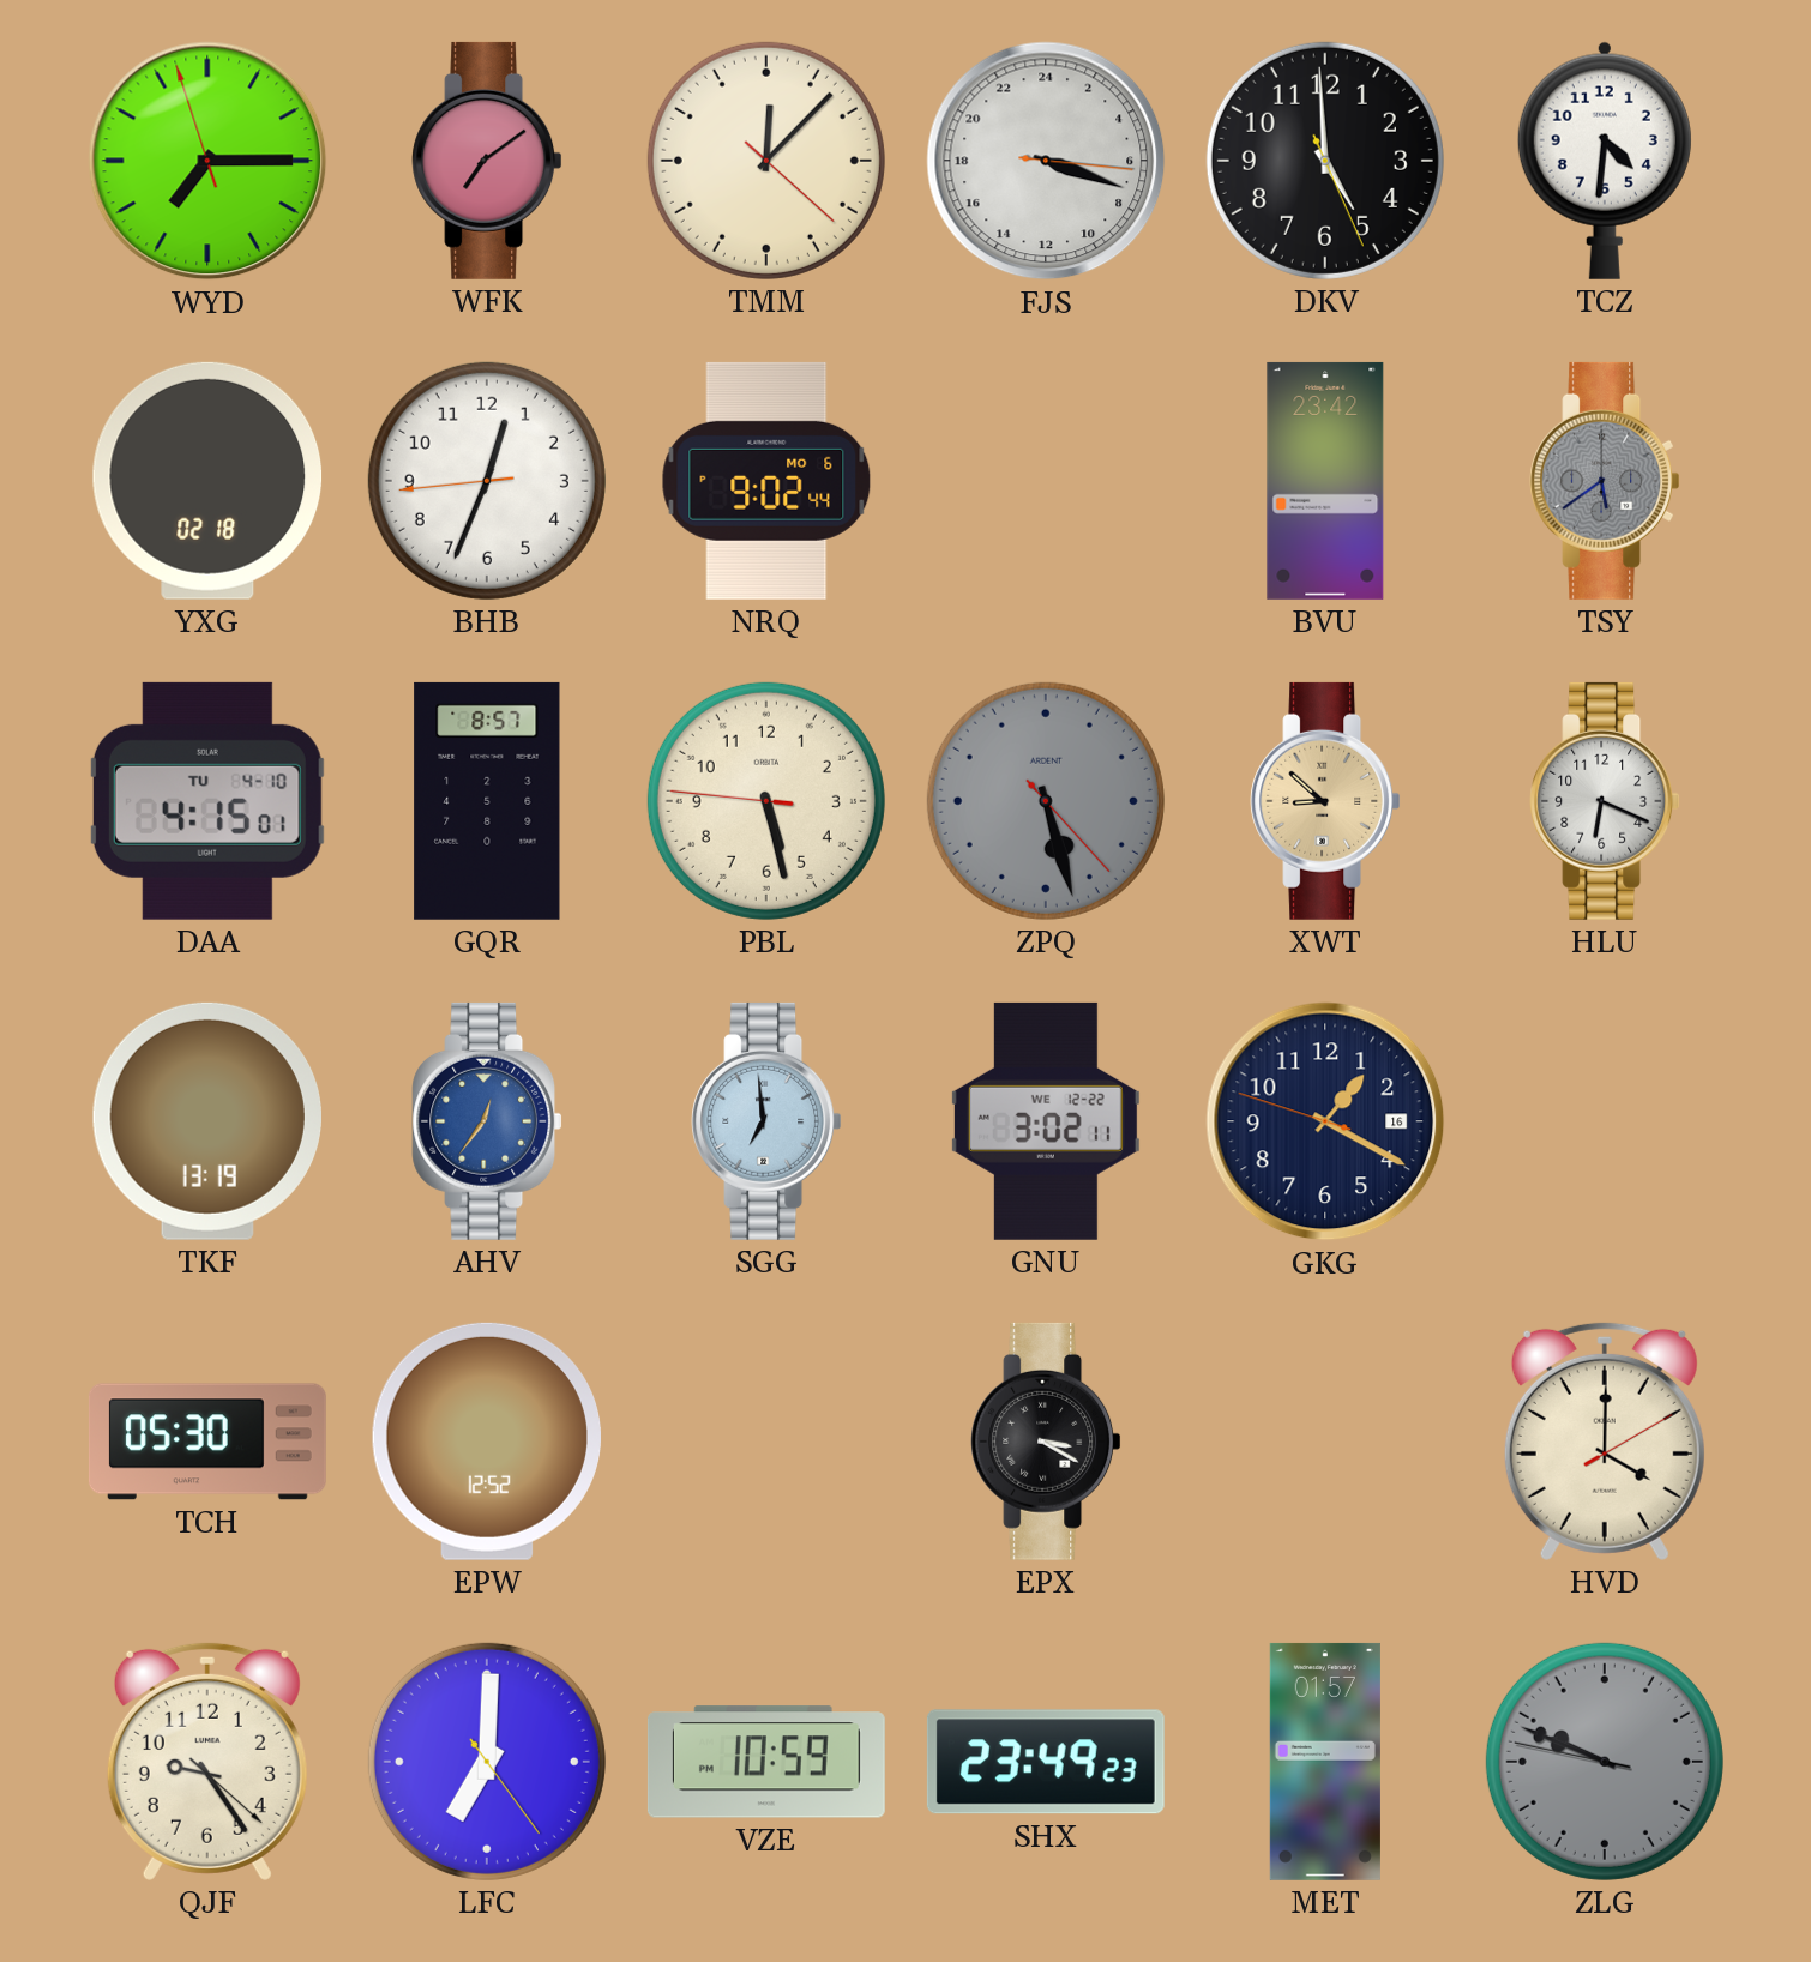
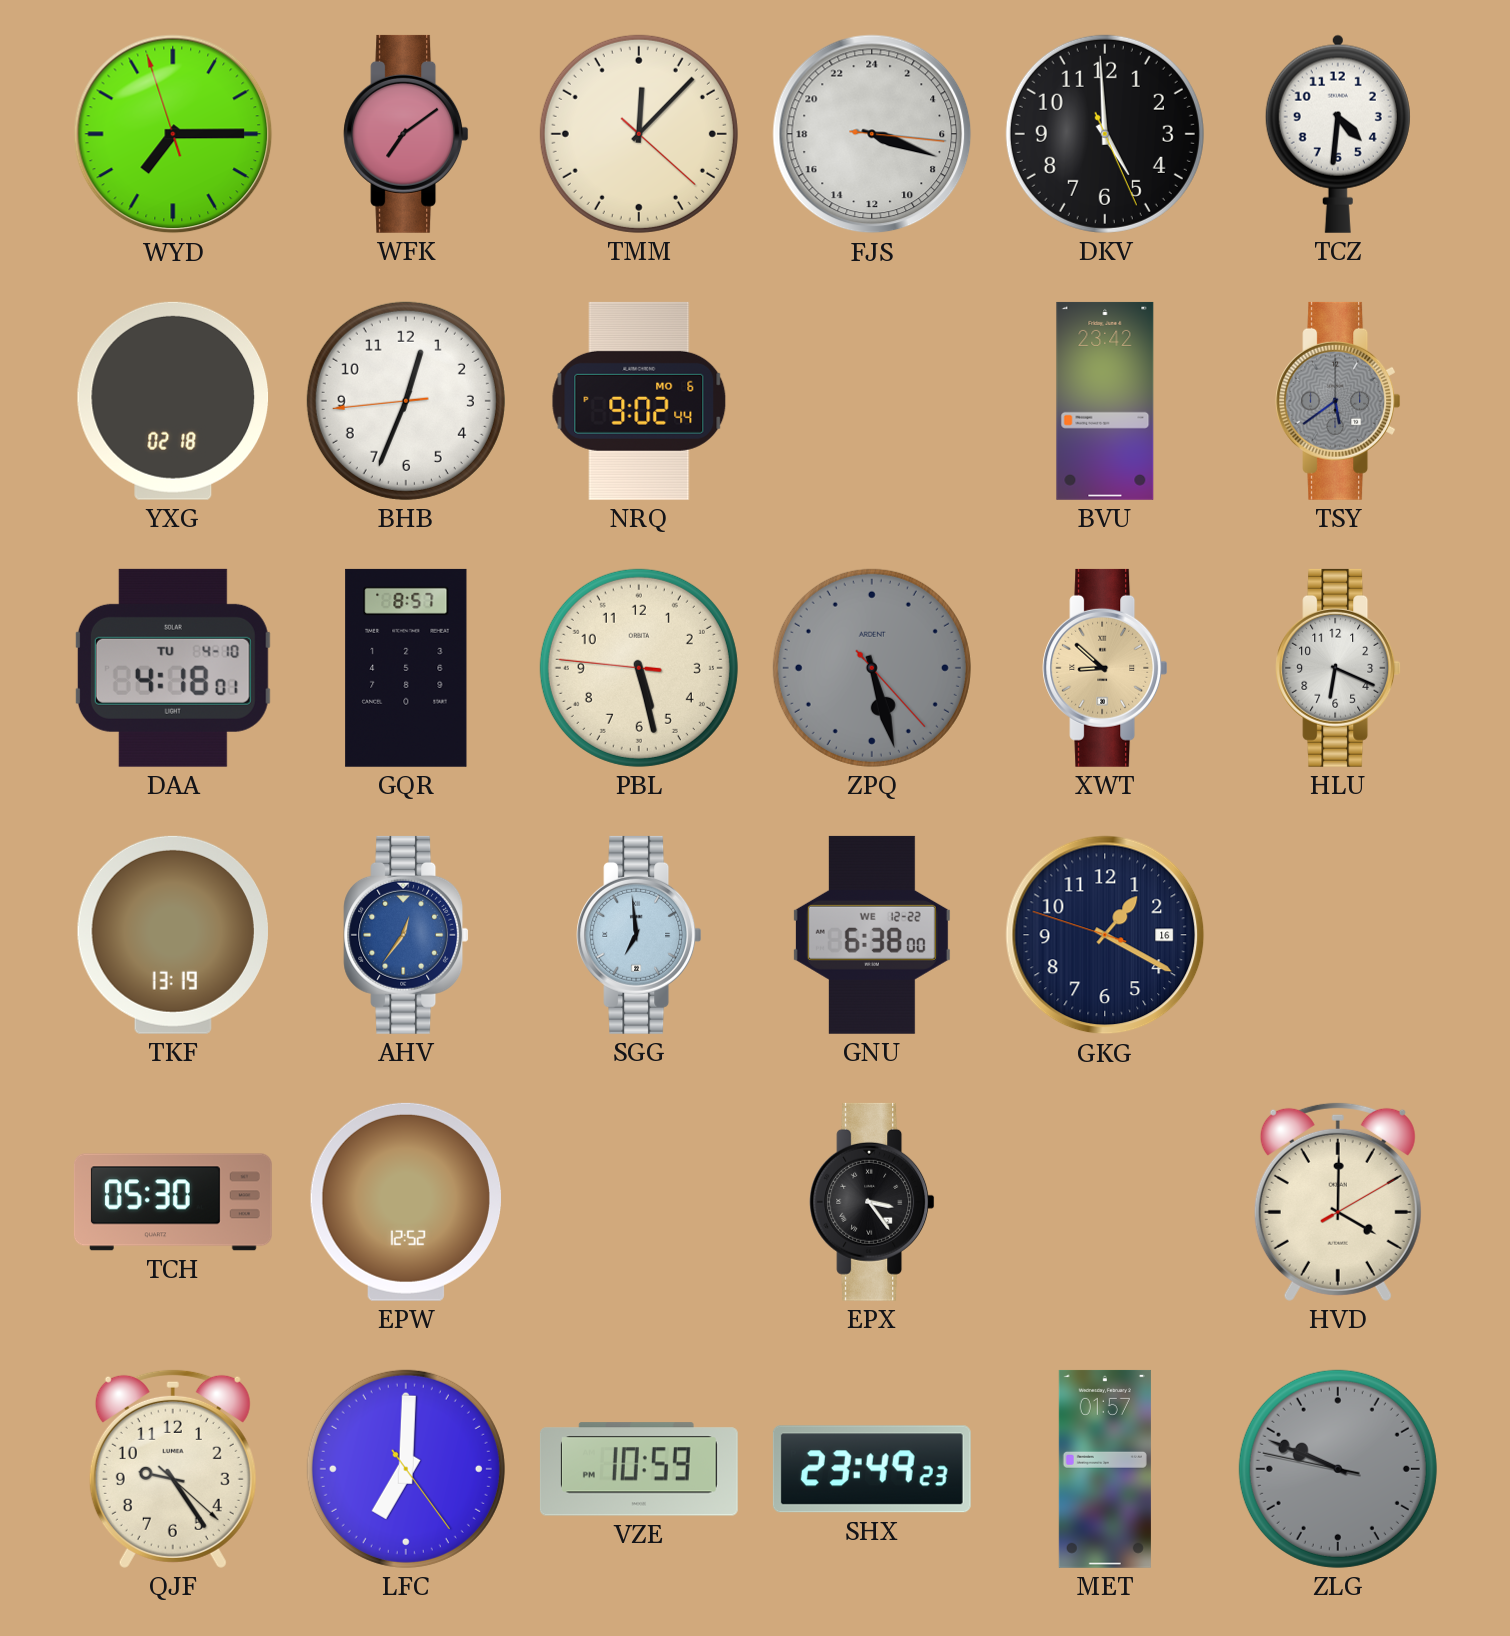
DAA: 4:15 -> 4:18
GNU: 3:02 -> 6:38
EPX: 3:20 -> 3:24
